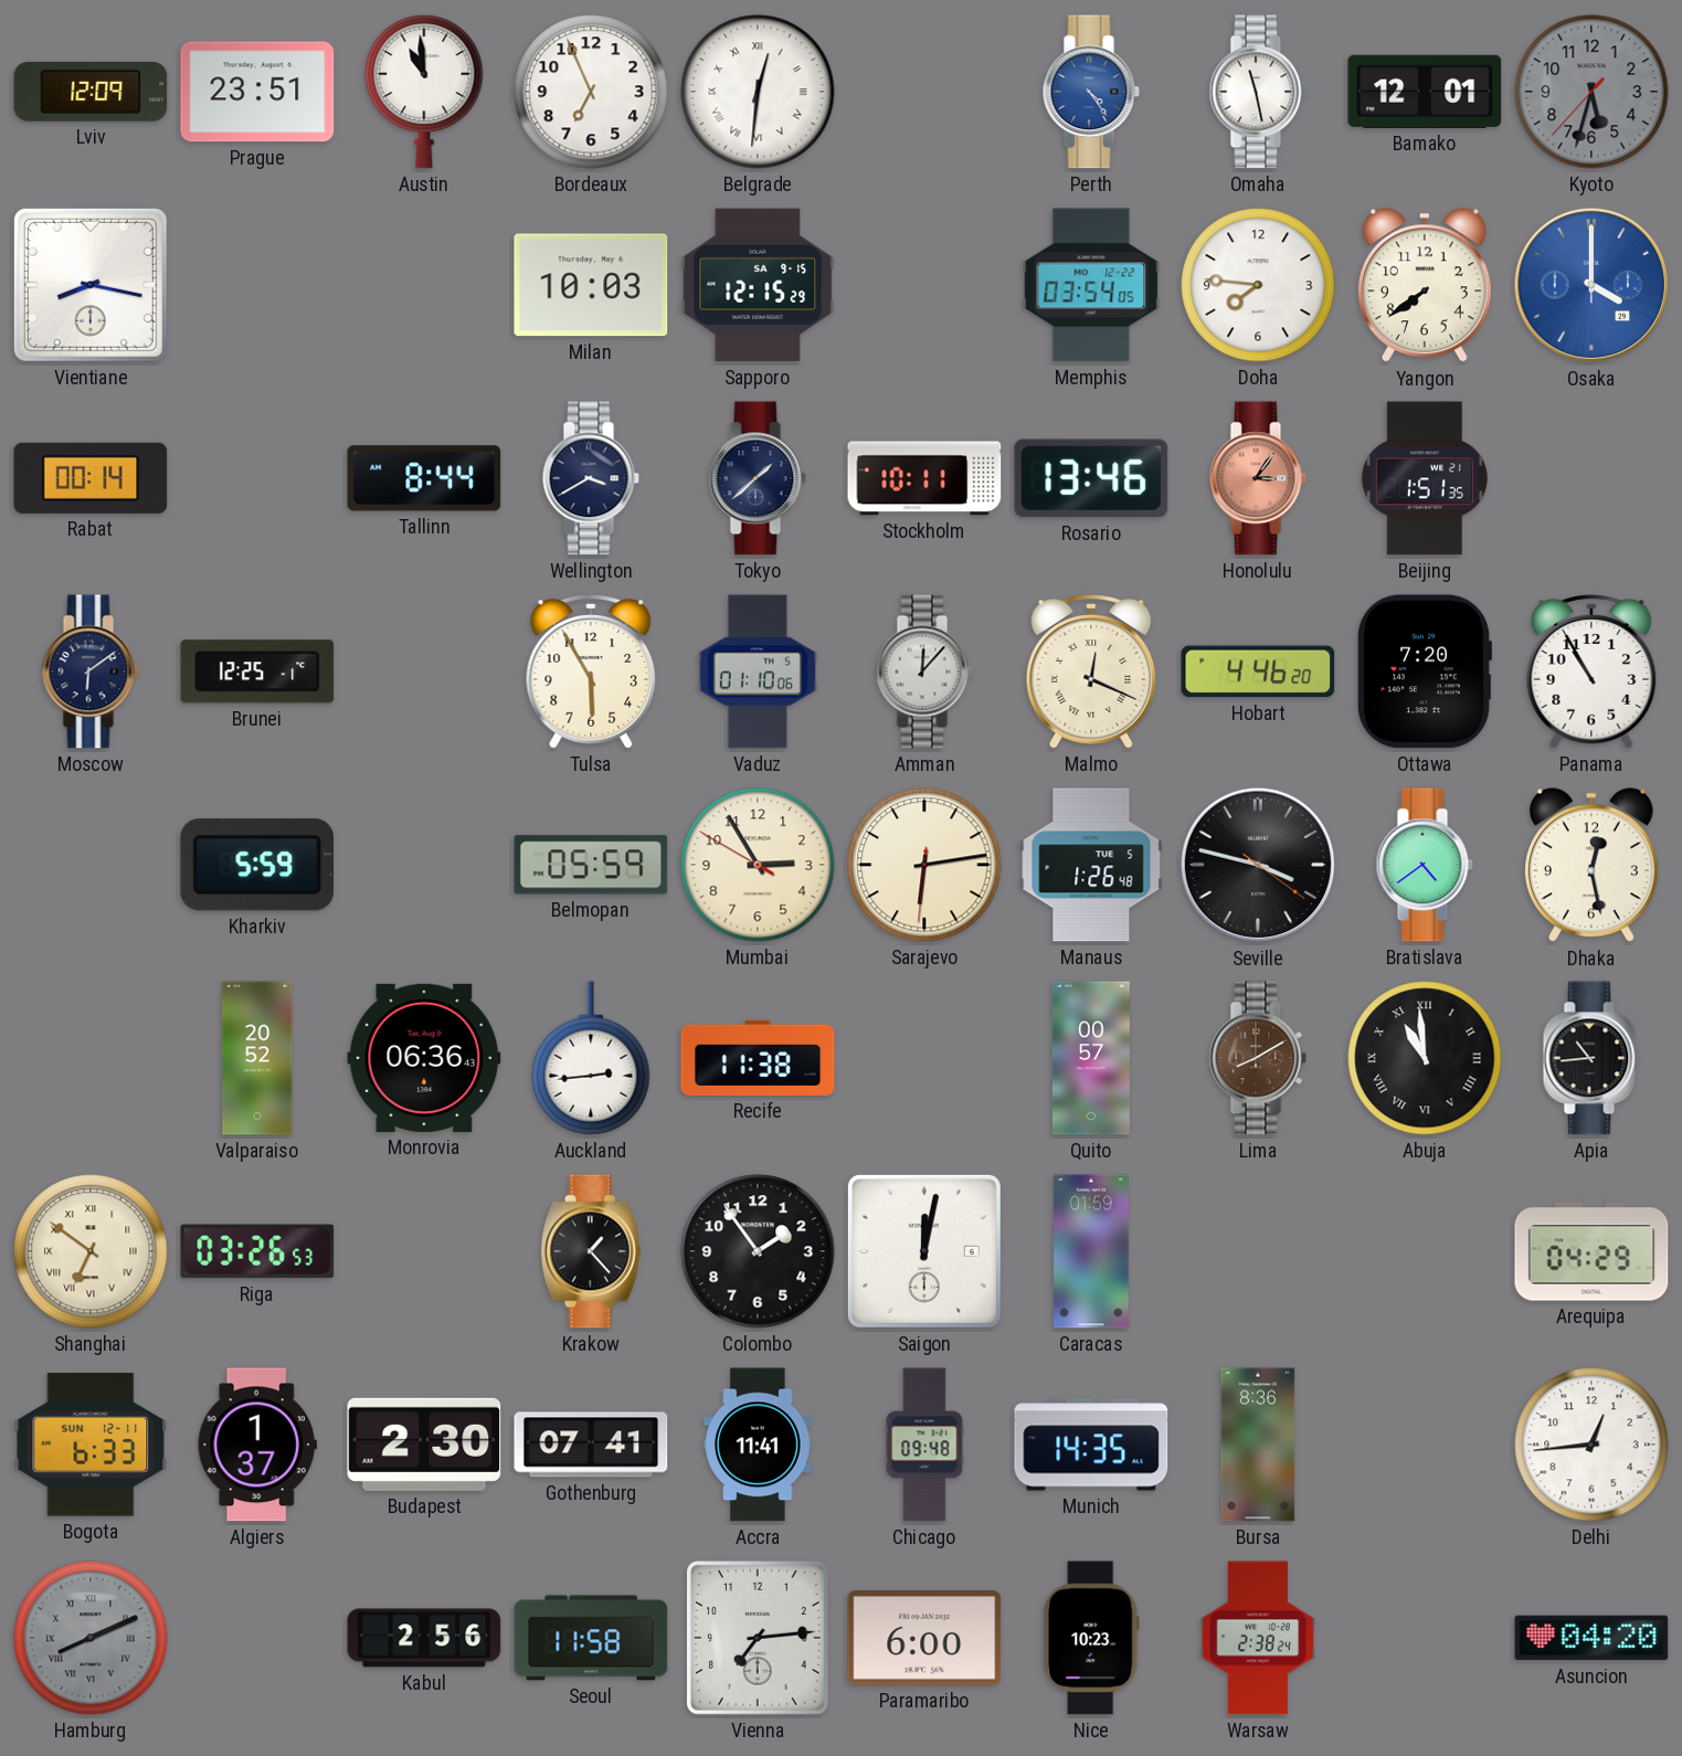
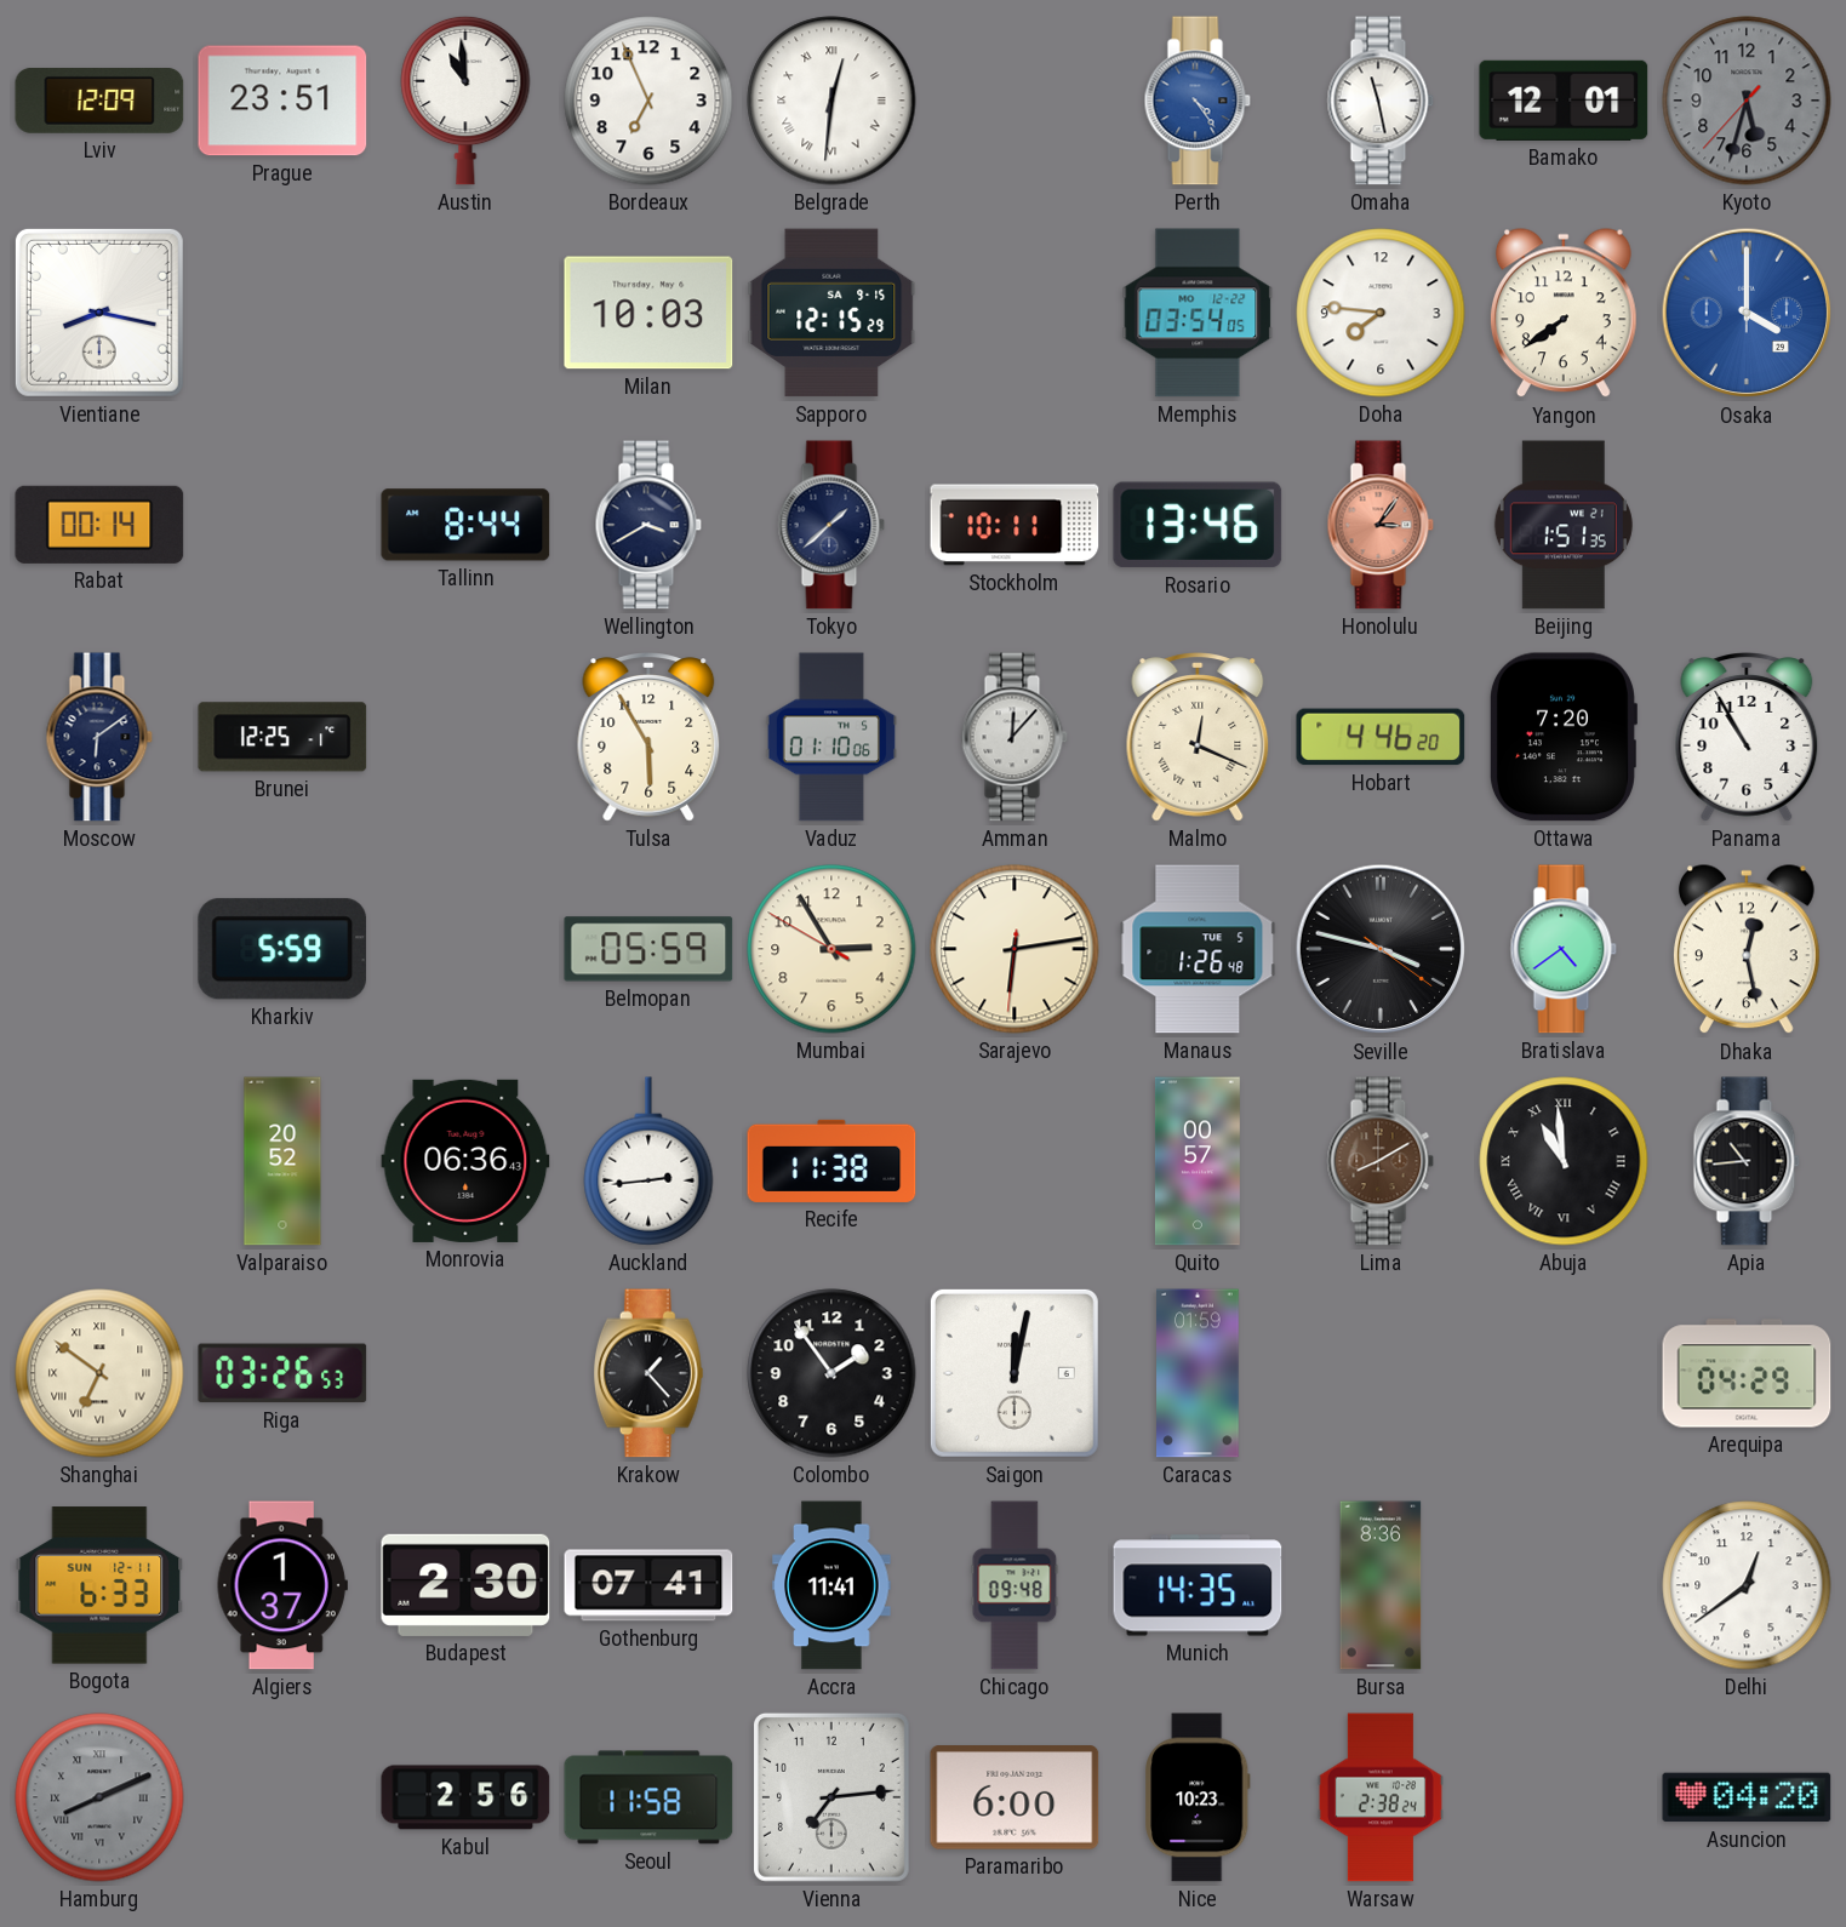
Delhi: 12:44 -> 12:39
